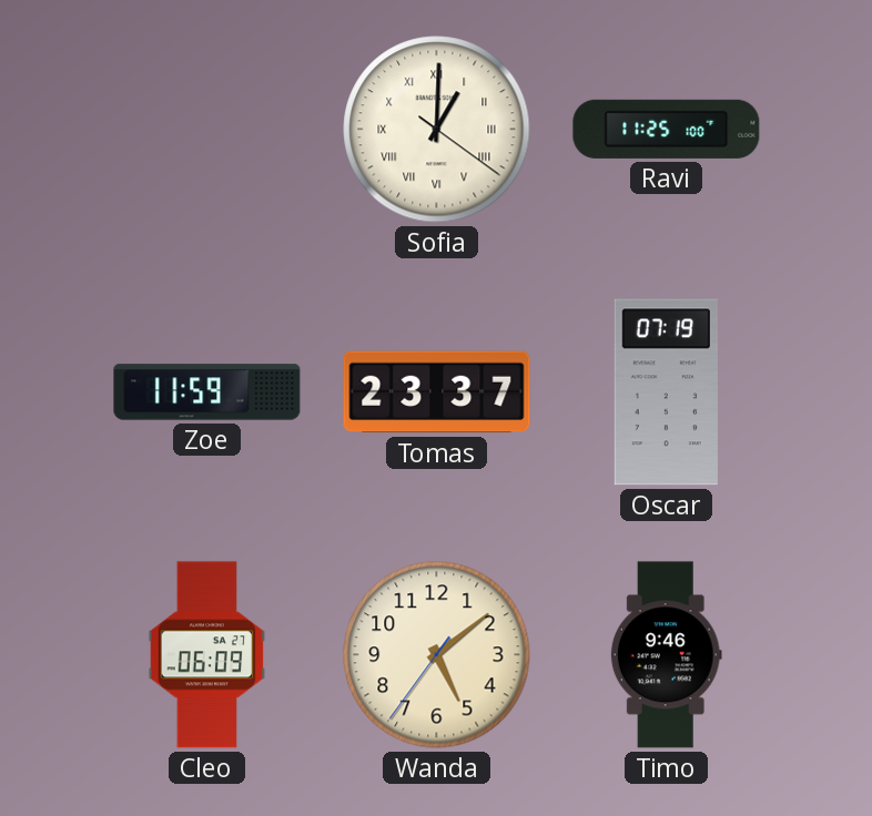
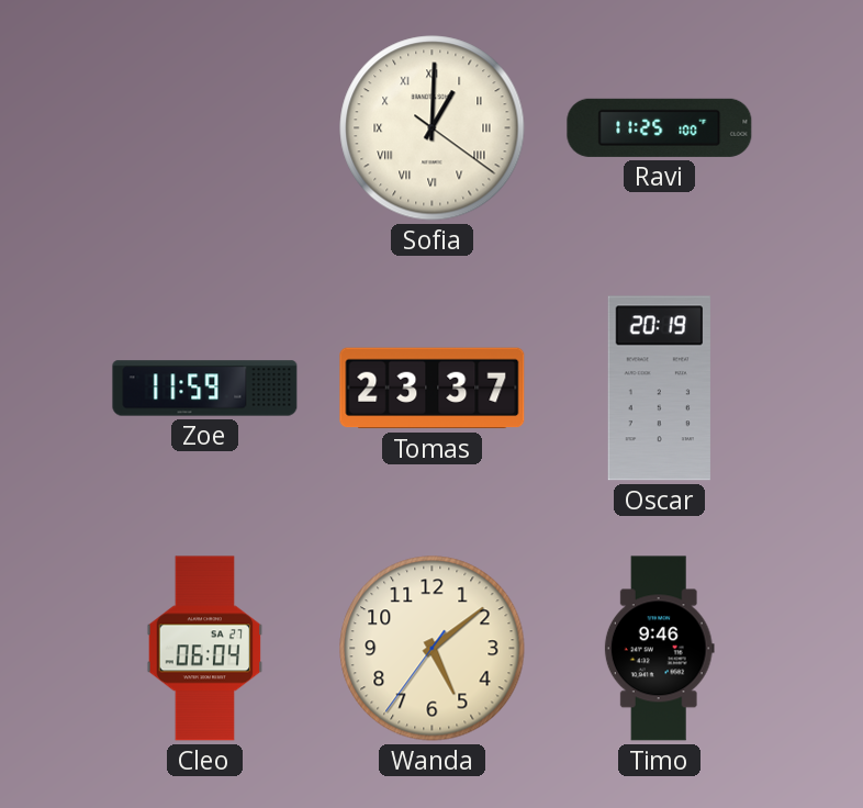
Oscar: 07:19 -> 20:19
Cleo: 06:09 -> 06:04
